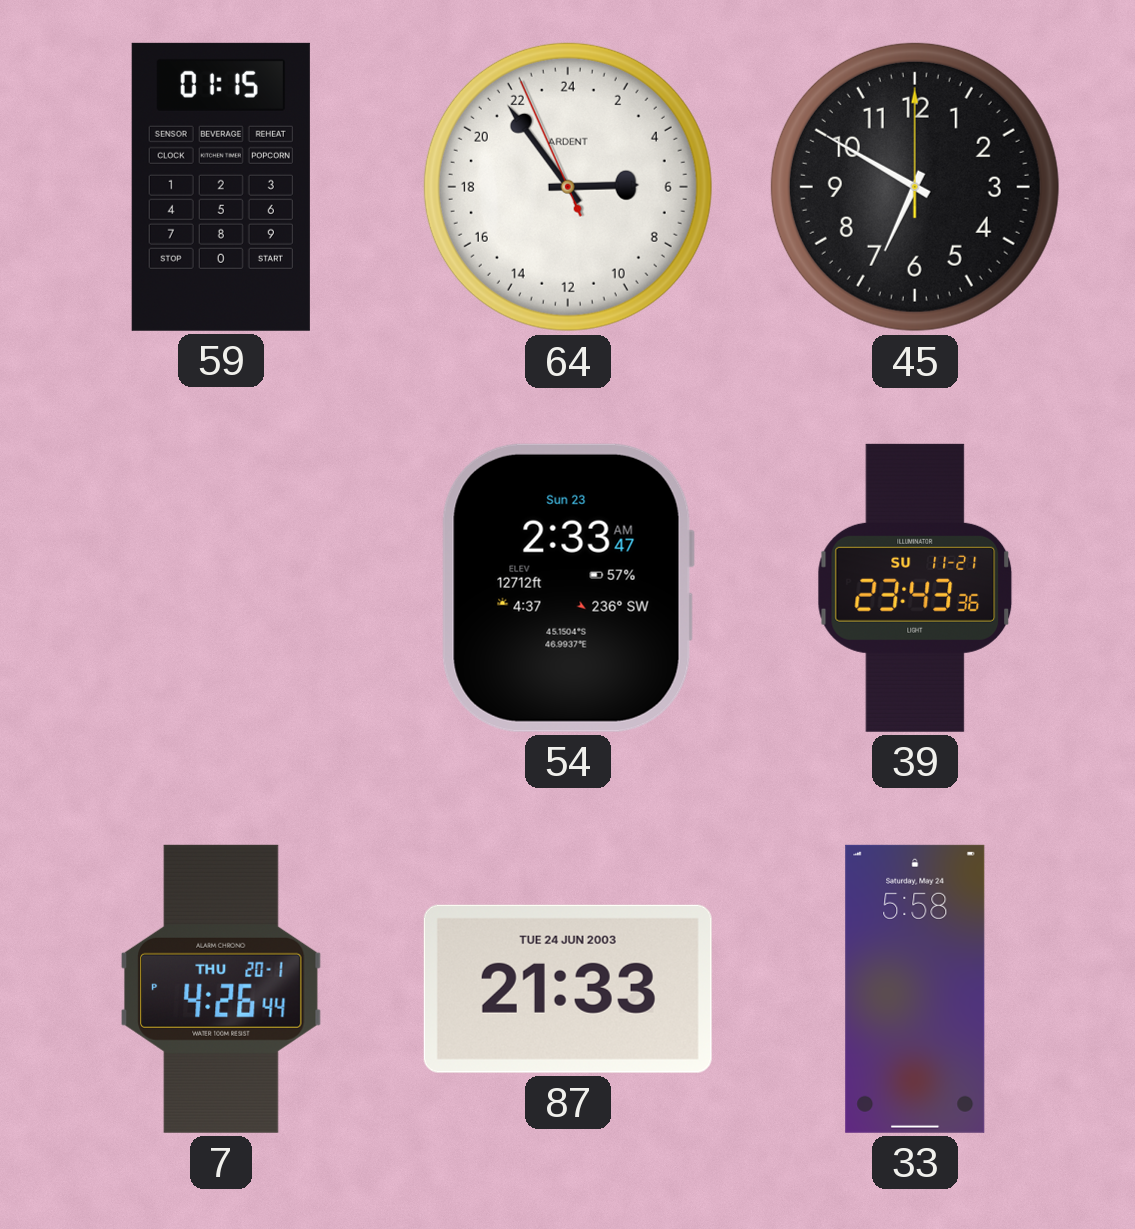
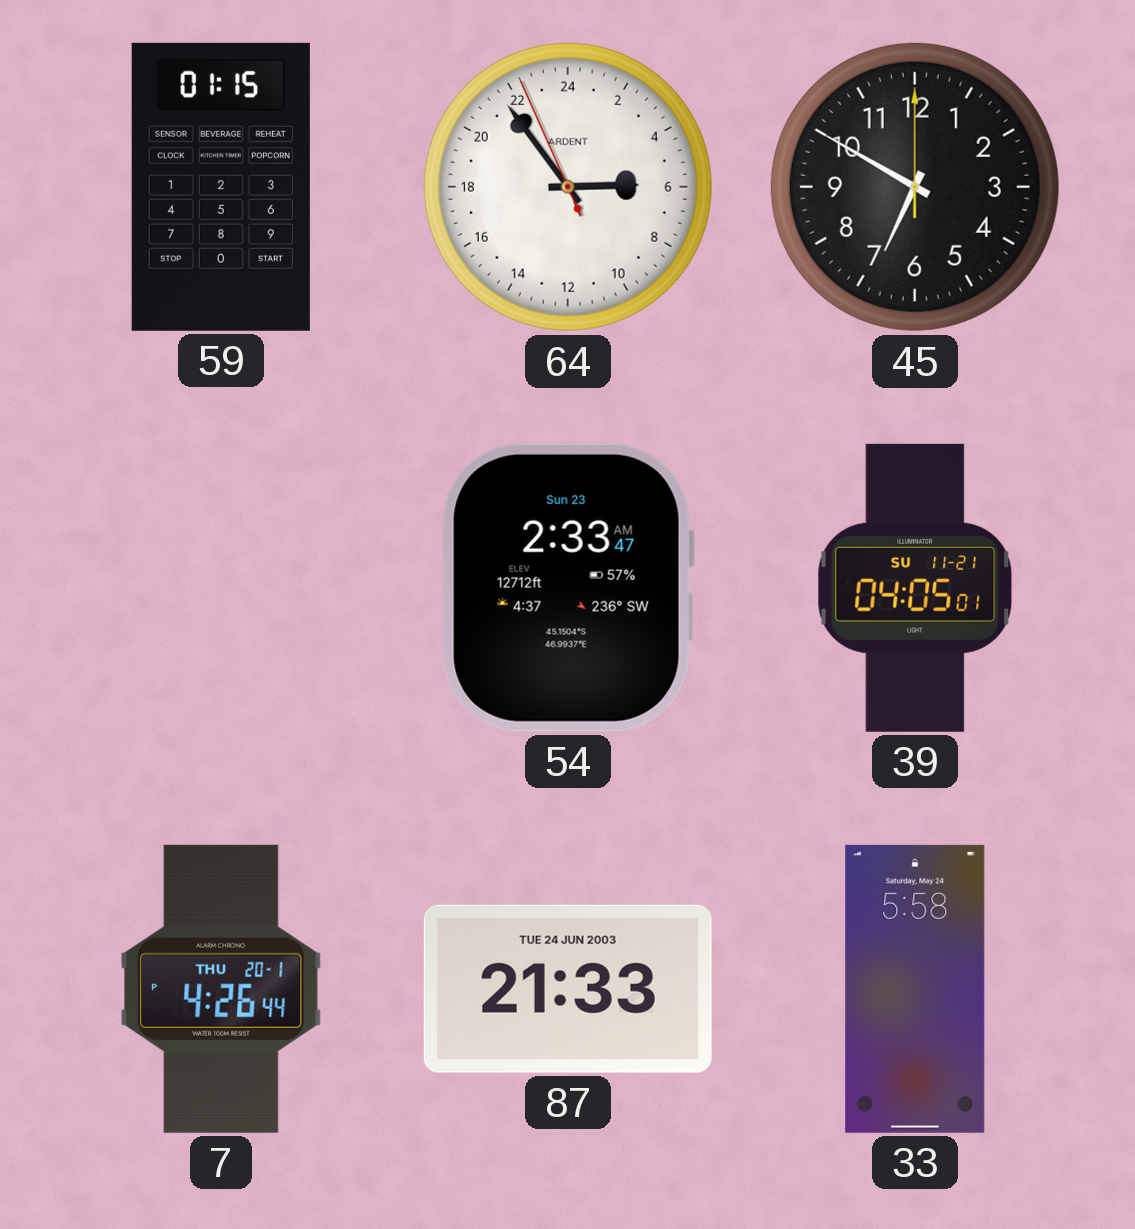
39: 23:43 -> 04:05
